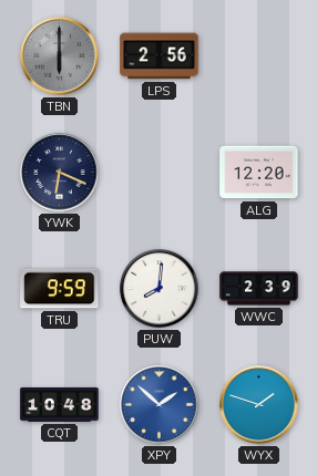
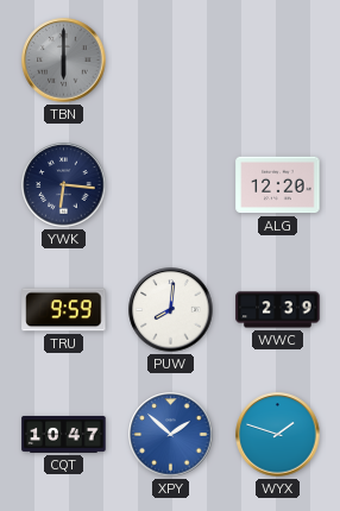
LPS: 2:56 -> none
YWK: 6:19 -> 6:16
CQT: 10:48 -> 10:47
